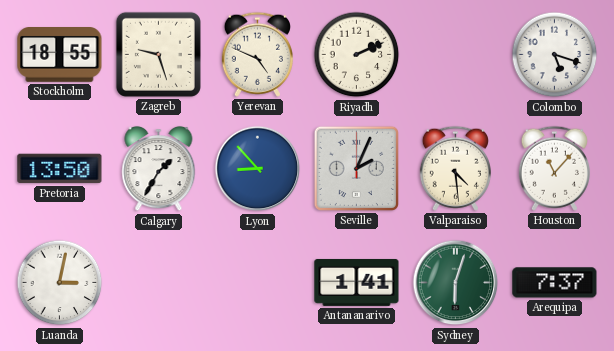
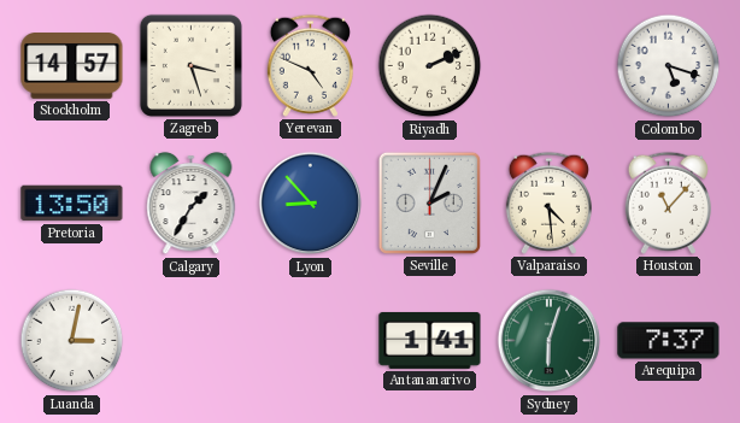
Stockholm: 18:55 -> 14:57
Zagreb: 9:27 -> 3:27
